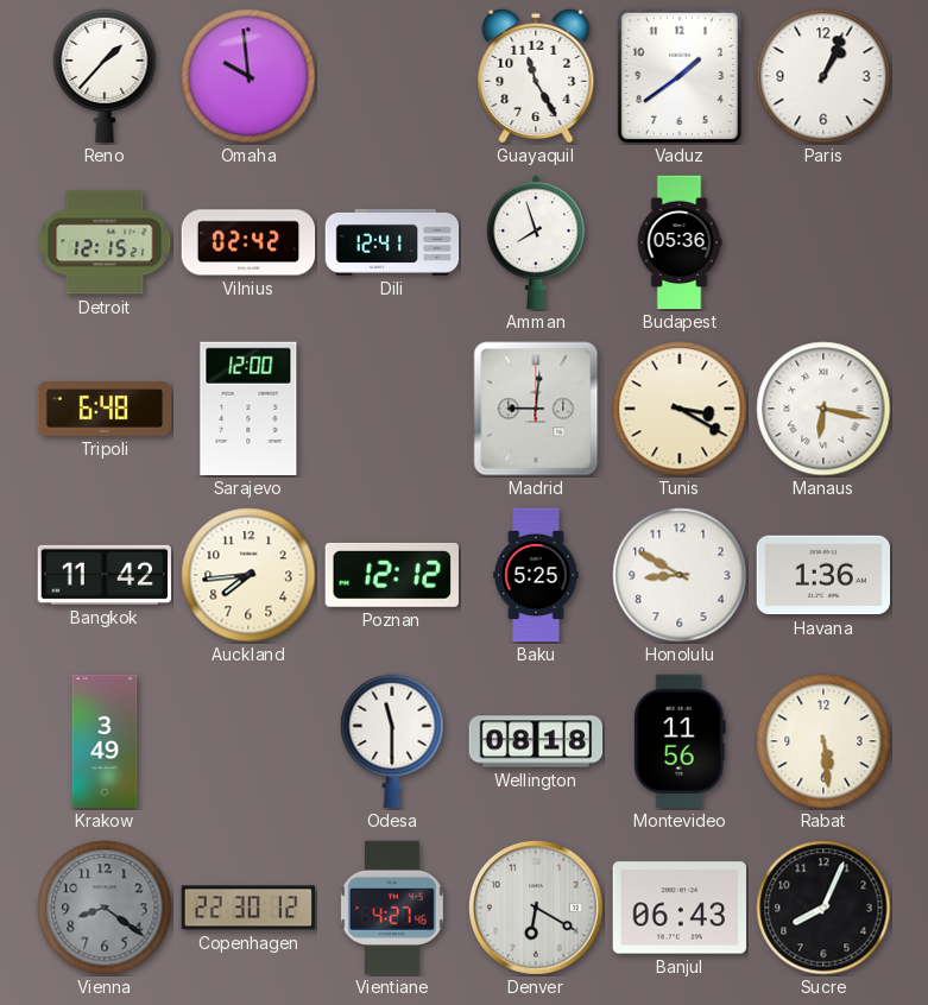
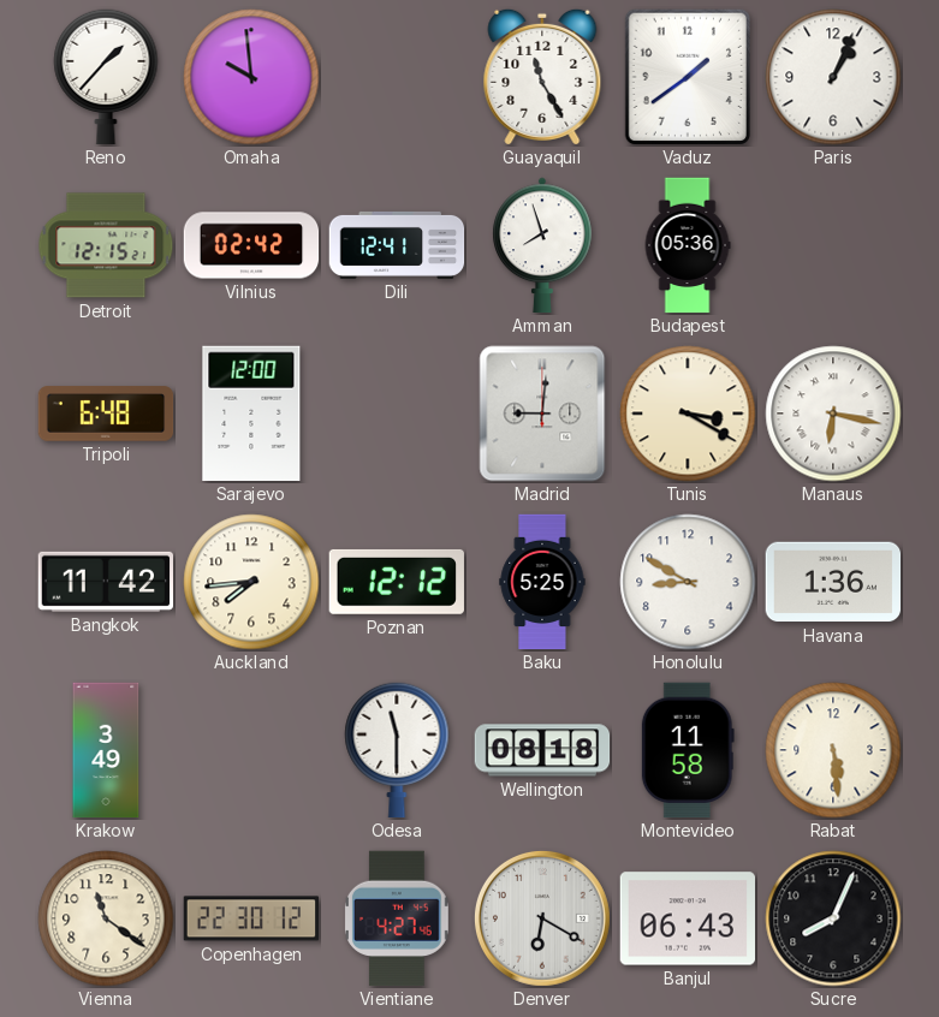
Montevideo: 11:56 -> 11:58
Vienna: 8:21 -> 11:21
Vienna dial: grey -> cream
